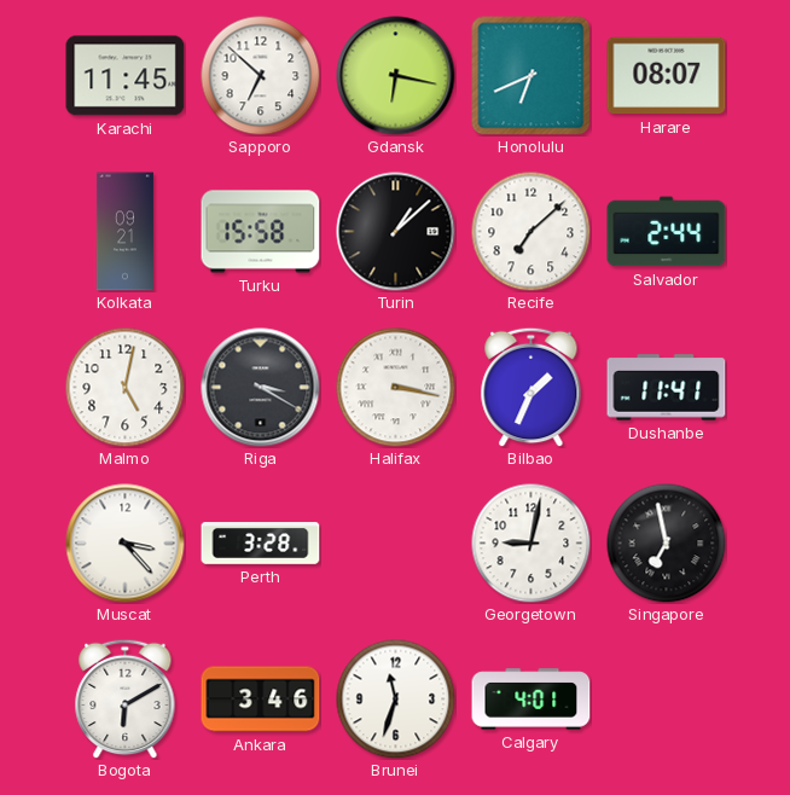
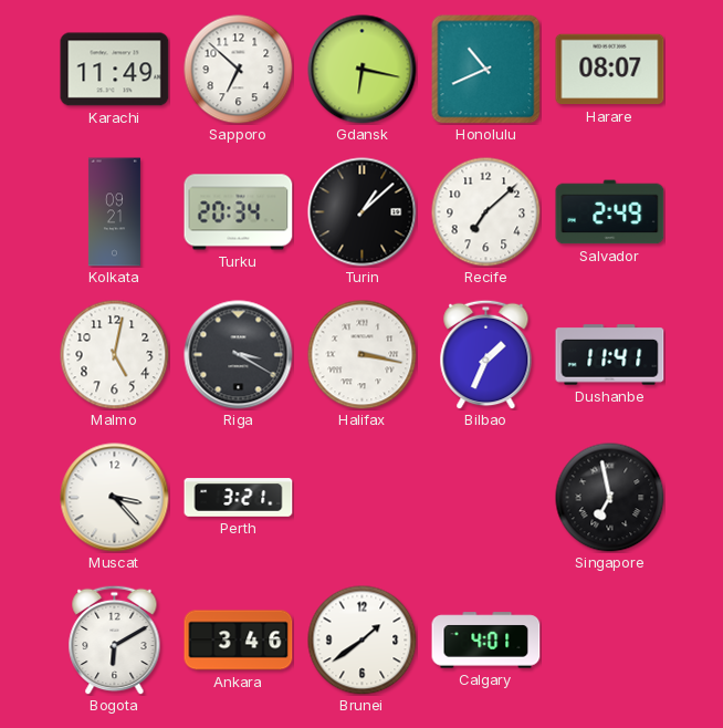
Karachi: 11:45 -> 11:49
Honolulu: 6:41 -> 10:41
Turku: 15:58 -> 20:34
Salvador: 2:44 -> 2:49
Perth: 3:28 -> 3:21
Georgetown: 9:02 -> none
Brunei: 11:33 -> 1:39
